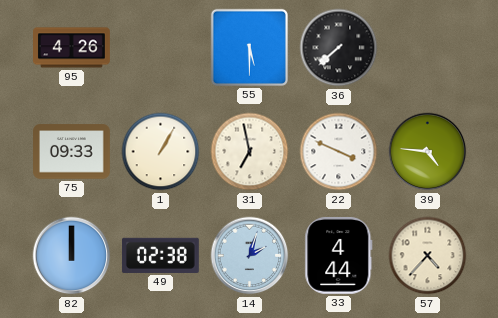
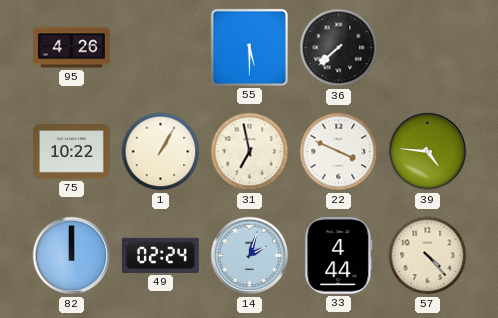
75: 09:33 -> 10:22
49: 02:38 -> 02:24
57: 4:37 -> 4:23
